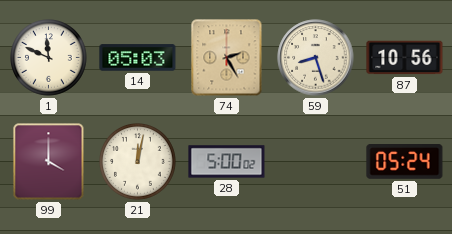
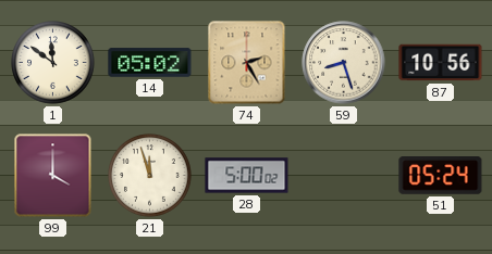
1: 11:49 -> 11:51
14: 05:03 -> 05:02
21: 12:02 -> 11:57
